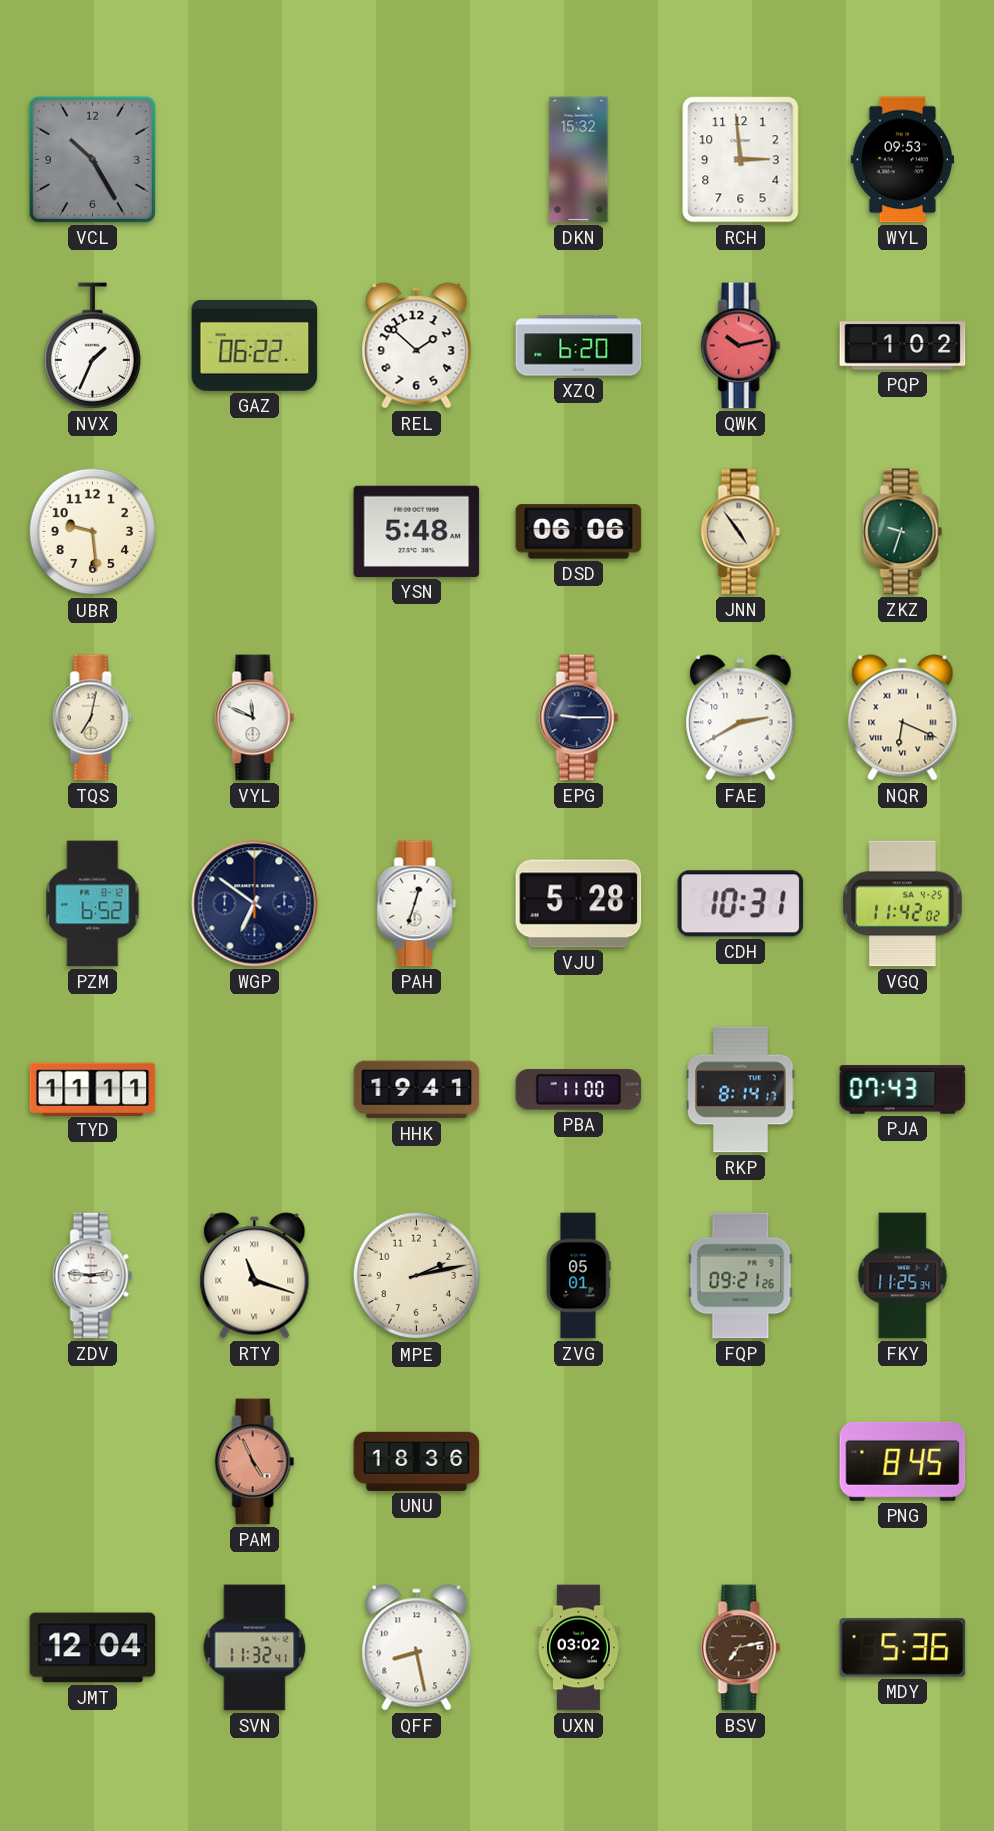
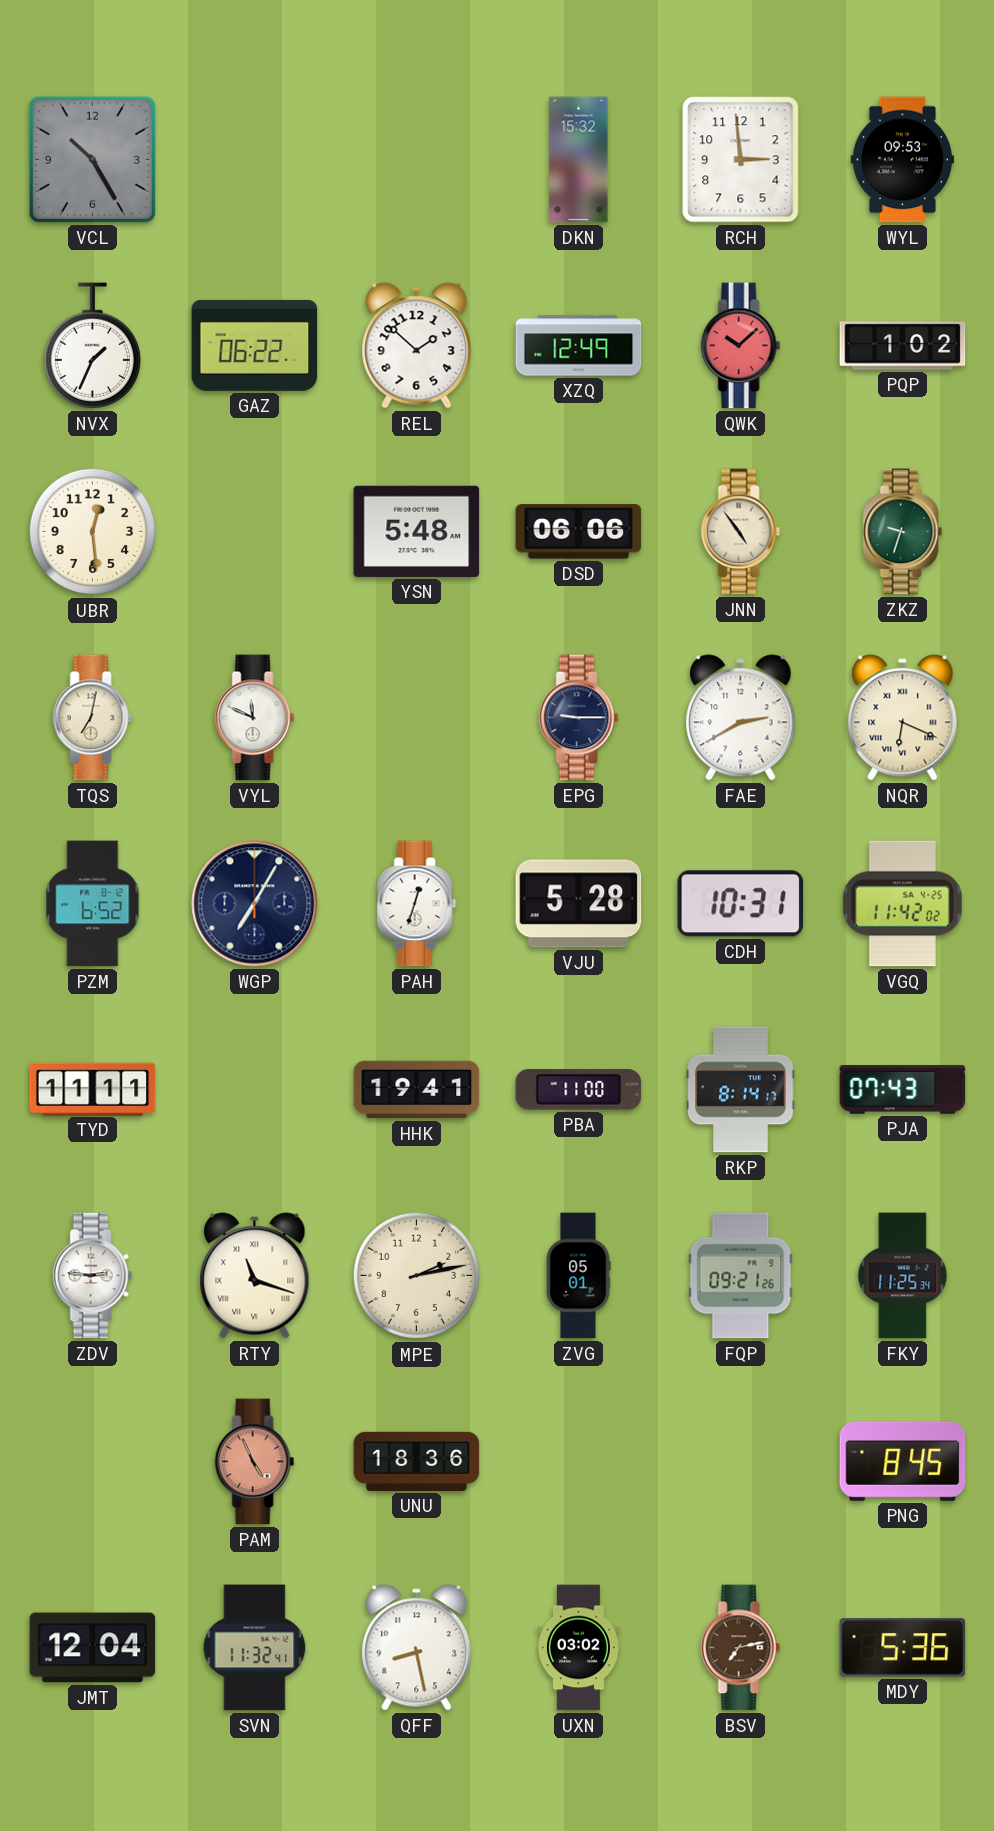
XZQ: 6:20 -> 12:49
QWK: 10:13 -> 10:08
UBR: 9:29 -> 12:29
WGP: 6:51 -> 7:05
